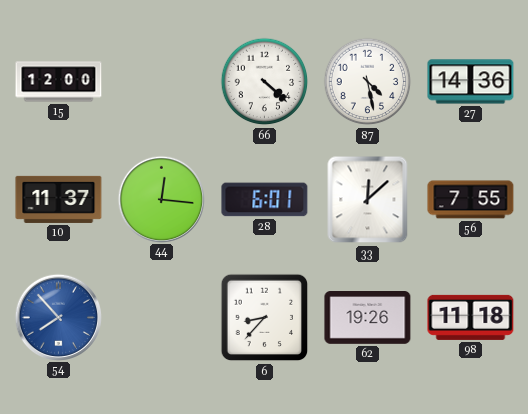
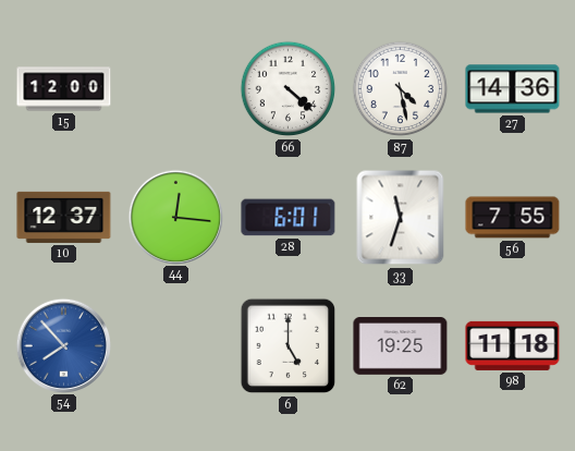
10: 11:37 -> 12:37
33: 12:08 -> 11:33
6: 8:37 -> 5:00
62: 19:26 -> 19:25
